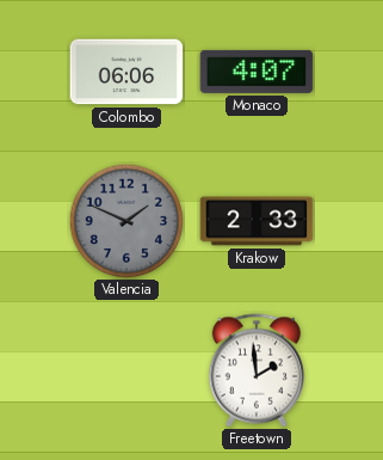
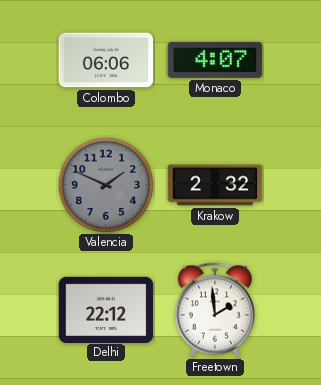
Krakow: 2:33 -> 2:32
Delhi: none -> 22:12
